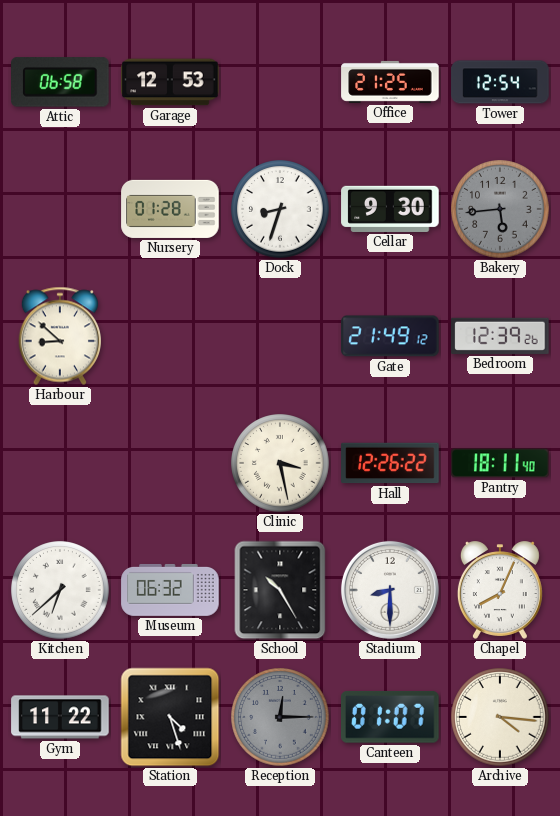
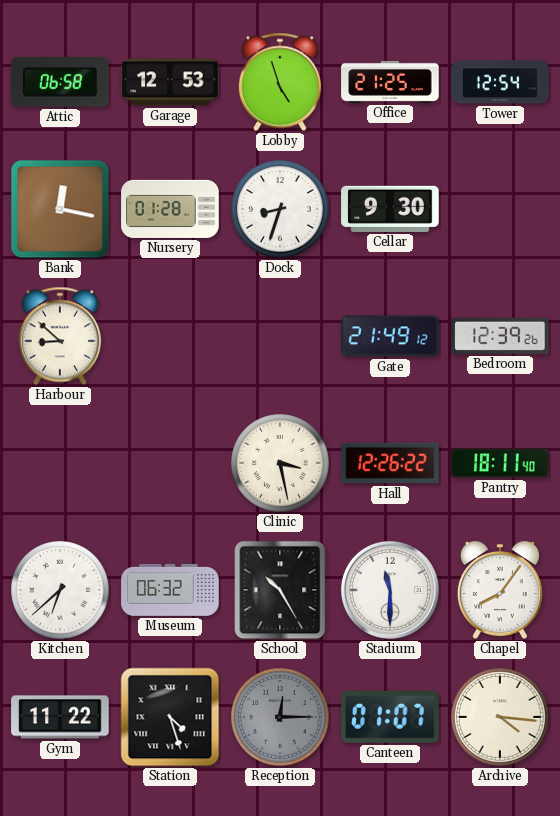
Lobby: none -> 4:57
Bank: none -> 12:17
Bakery: 5:44 -> none
Stadium: 8:30 -> 11:30
Chapel: 8:04 -> 8:06
